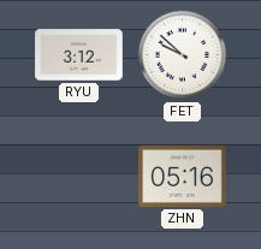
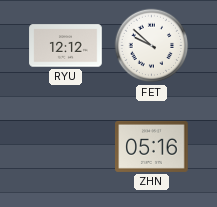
RYU: 3:12 -> 12:12
